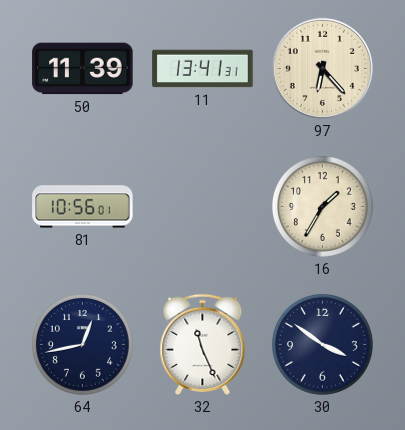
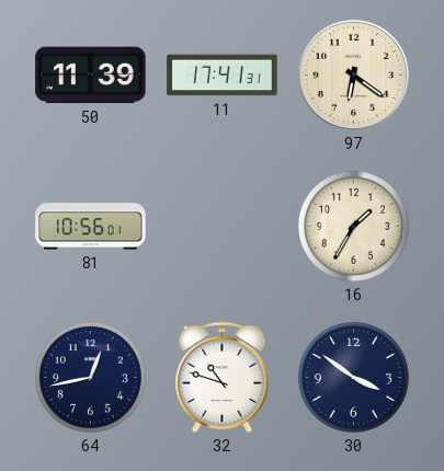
11: 13:41 -> 17:41
97: 6:23 -> 6:21
32: 11:26 -> 10:48
